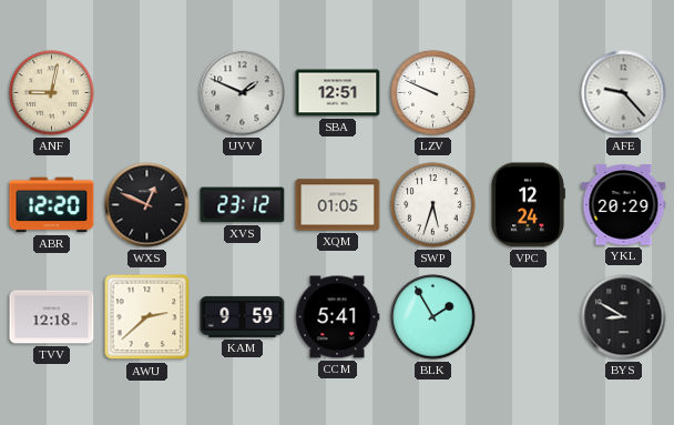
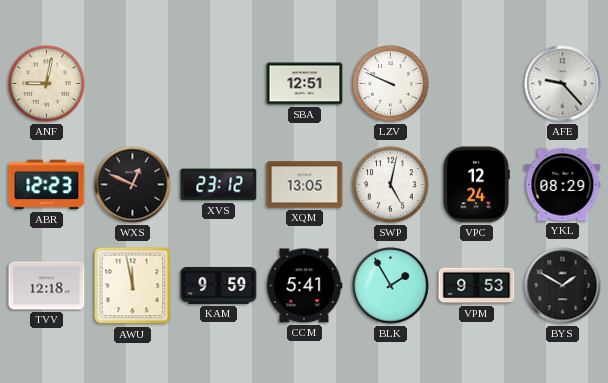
UVV: 1:49 -> none
ABR: 12:20 -> 12:23
XQM: 01:05 -> 13:05
SWP: 5:33 -> 5:02
YKL: 20:29 -> 08:29
AWU: 2:38 -> 11:58
VPM: none -> 9:53
BYS: 8:50 -> 1:50
